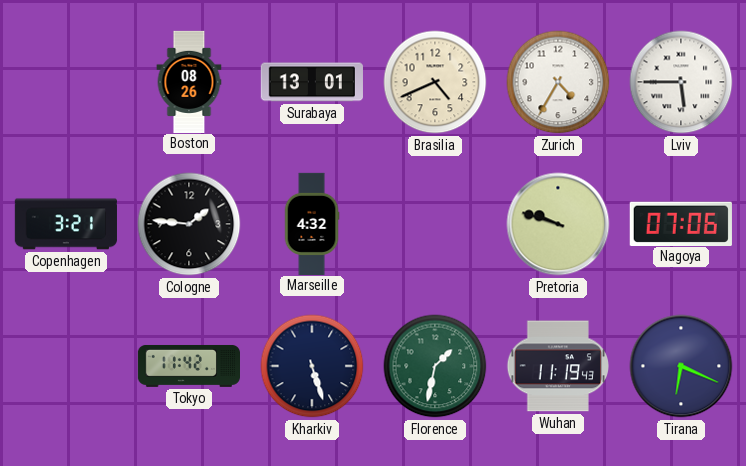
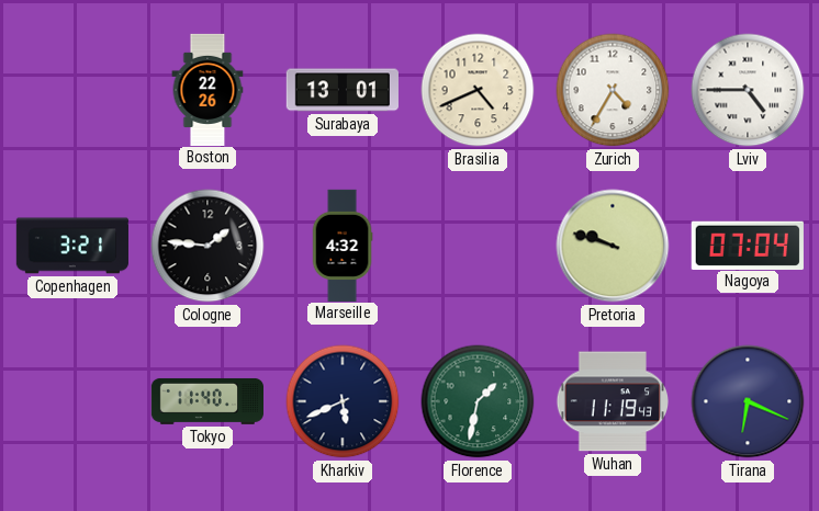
Boston: 08:26 -> 22:26
Lviv: 5:45 -> 4:45
Nagoya: 07:06 -> 07:04
Tokyo: 11:42 -> 11:40
Kharkiv: 5:27 -> 5:41
